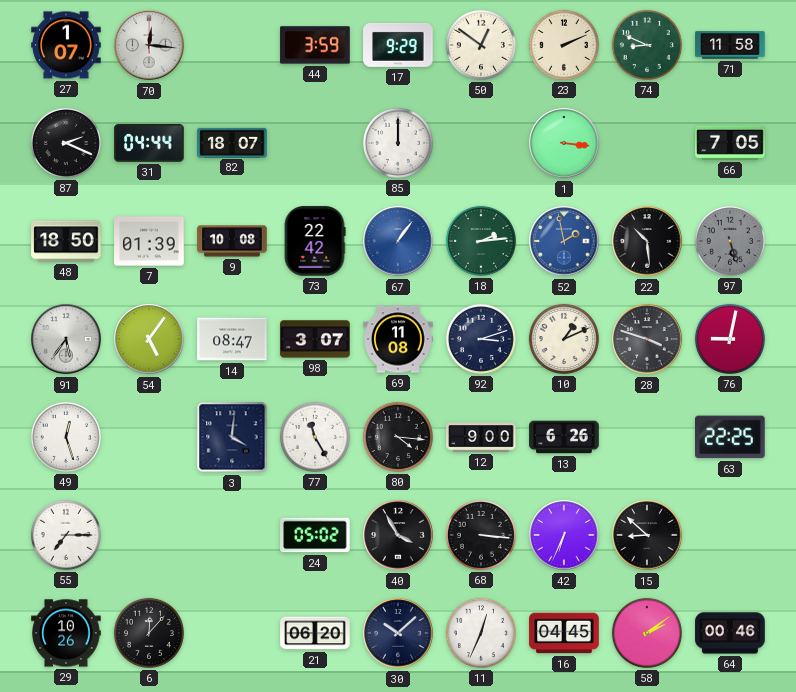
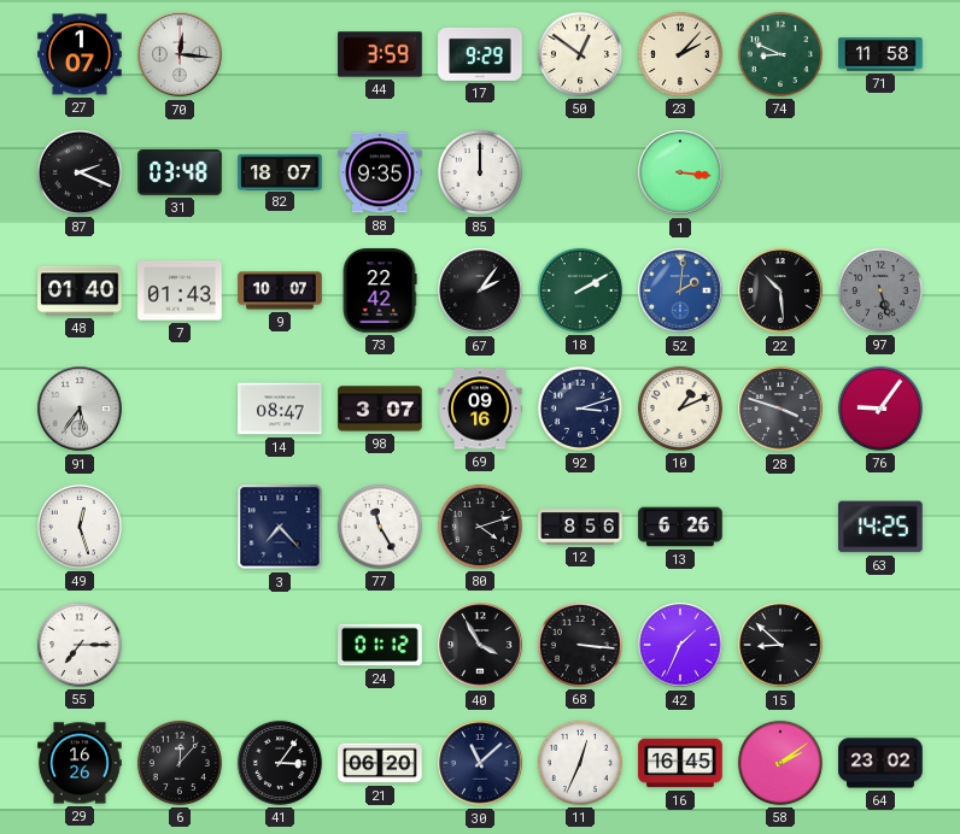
23: 2:11 -> 2:07
31: 04:44 -> 03:48
88: none -> 9:35
66: 7:05 -> none
48: 18:50 -> 01:40
7: 01:39 -> 01:43
9: 10:08 -> 10:07
67: 1:06 -> 2:06
67 dial: blue -> black
18: 2:14 -> 2:10
52: 1:58 -> 2:01
54: 5:06 -> none
69: 11:08 -> 09:16
76: 9:02 -> 9:06
3: 4:01 -> 7:23
80: 4:16 -> 4:12
12: 9:00 -> 8:56
63: 22:25 -> 14:25
24: 05:02 -> 01:12
42: 6:34 -> 1:34
29: 10:26 -> 16:26
41: none -> 3:06
30: 10:08 -> 11:08
16: 04:45 -> 16:45
64: 00:46 -> 23:02
